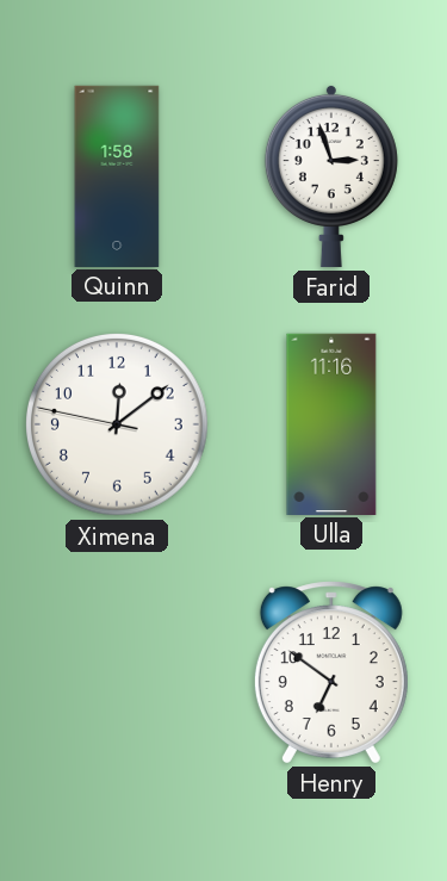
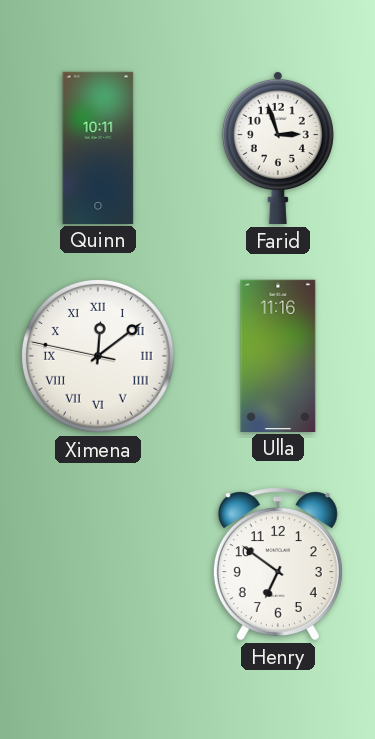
Quinn: 1:58 -> 10:11
Ximena numerals: Arabic -> Roman
